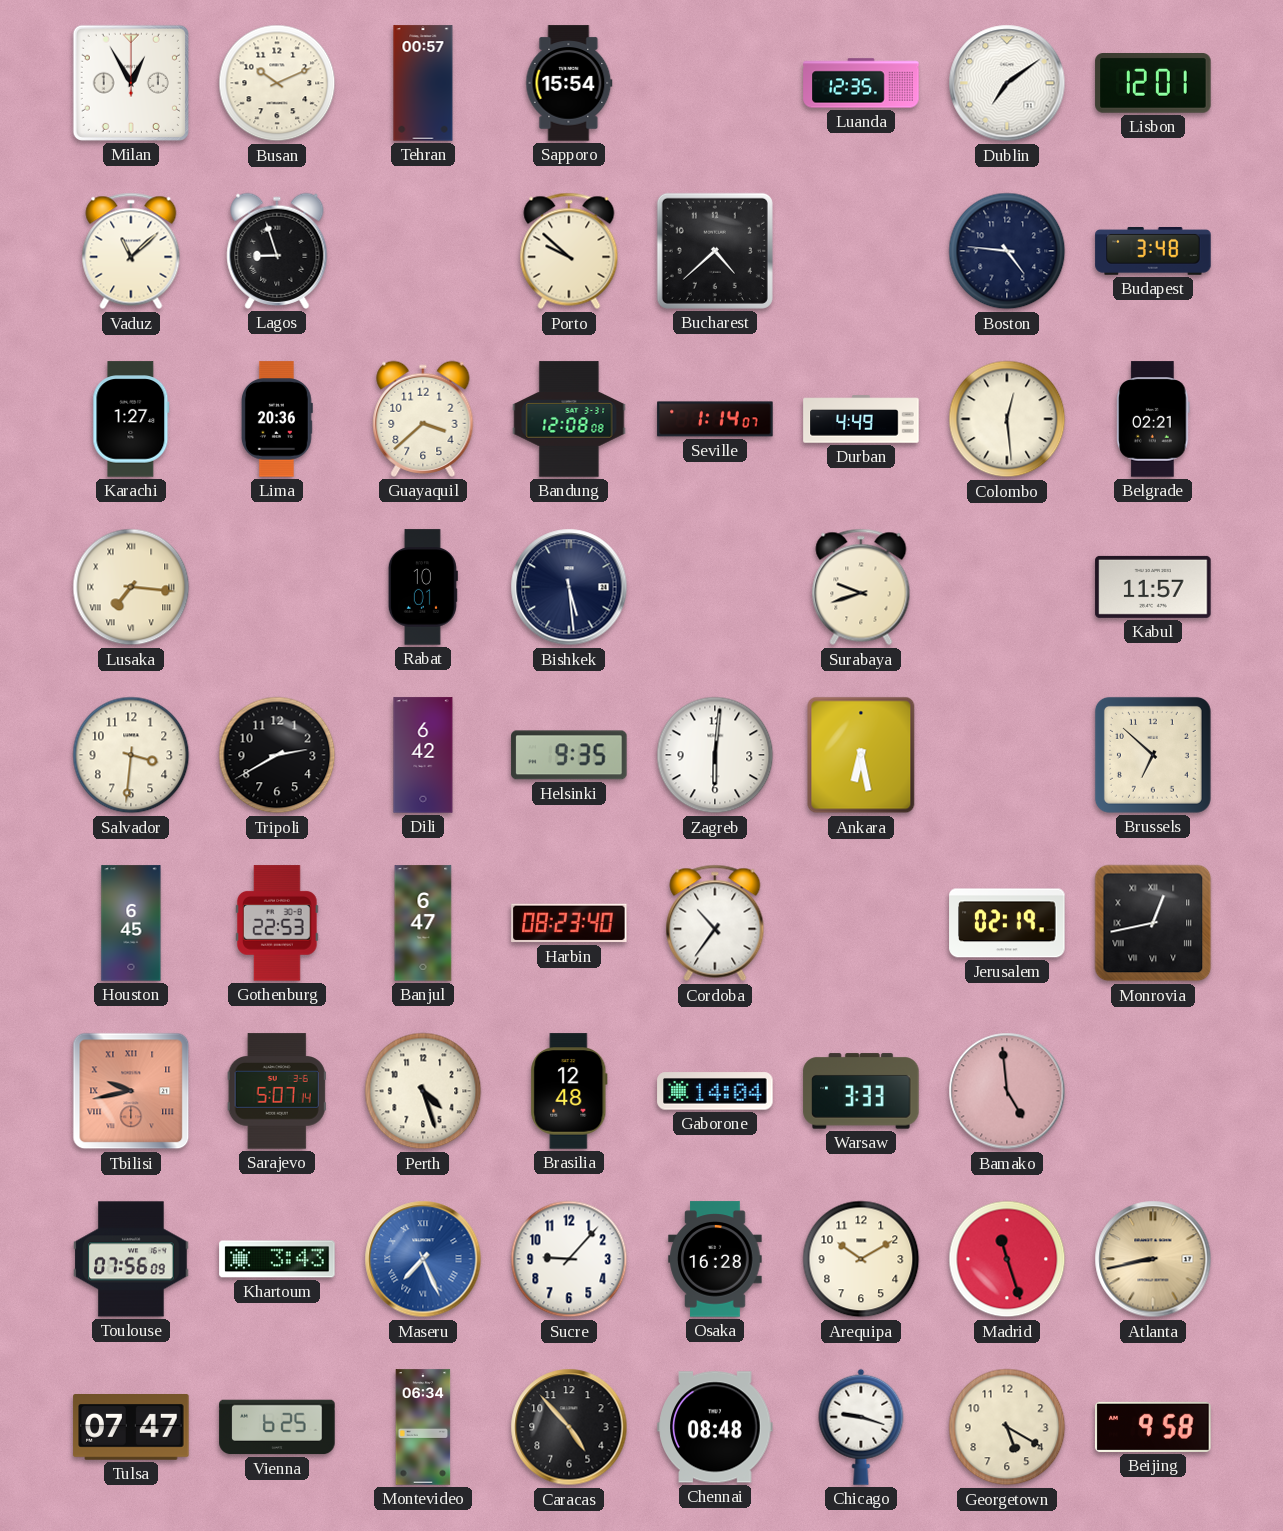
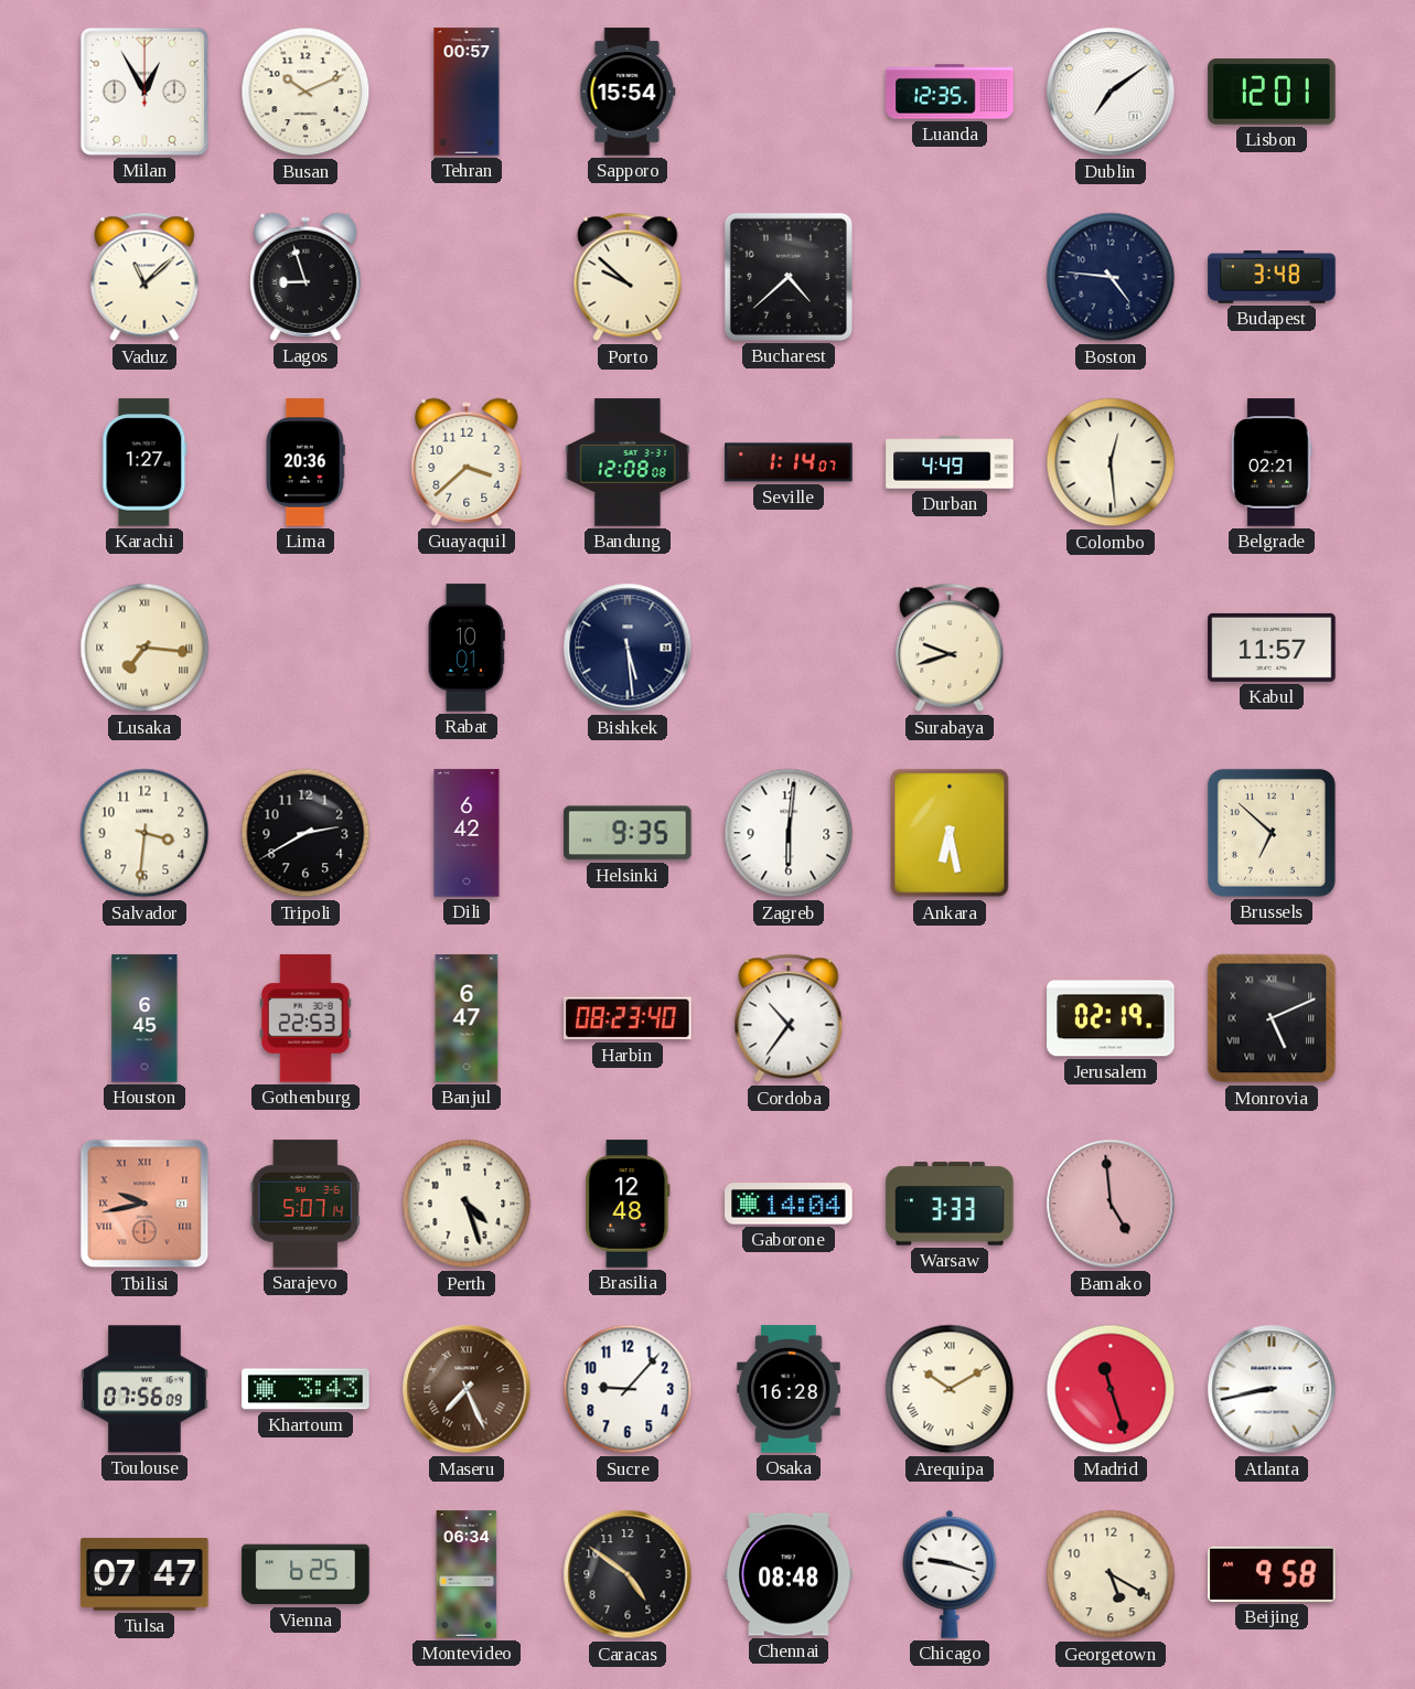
Monrovia: 12:43 -> 5:11
Maseru dial: blue -> brown
Arequipa numerals: Arabic -> Roman
Atlanta dial: champagne -> white
Caracas: 4:53 -> 4:51
